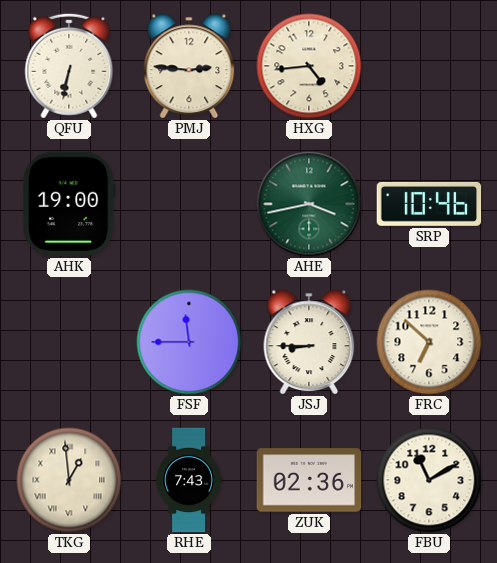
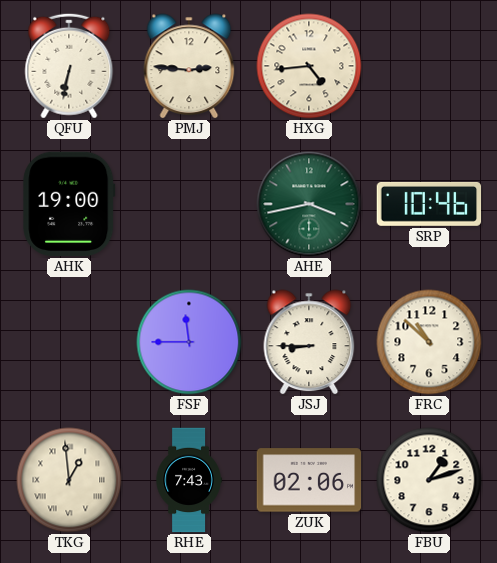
FRC: 6:52 -> 10:52
ZUK: 02:36 -> 02:06
FBU: 11:10 -> 1:12
